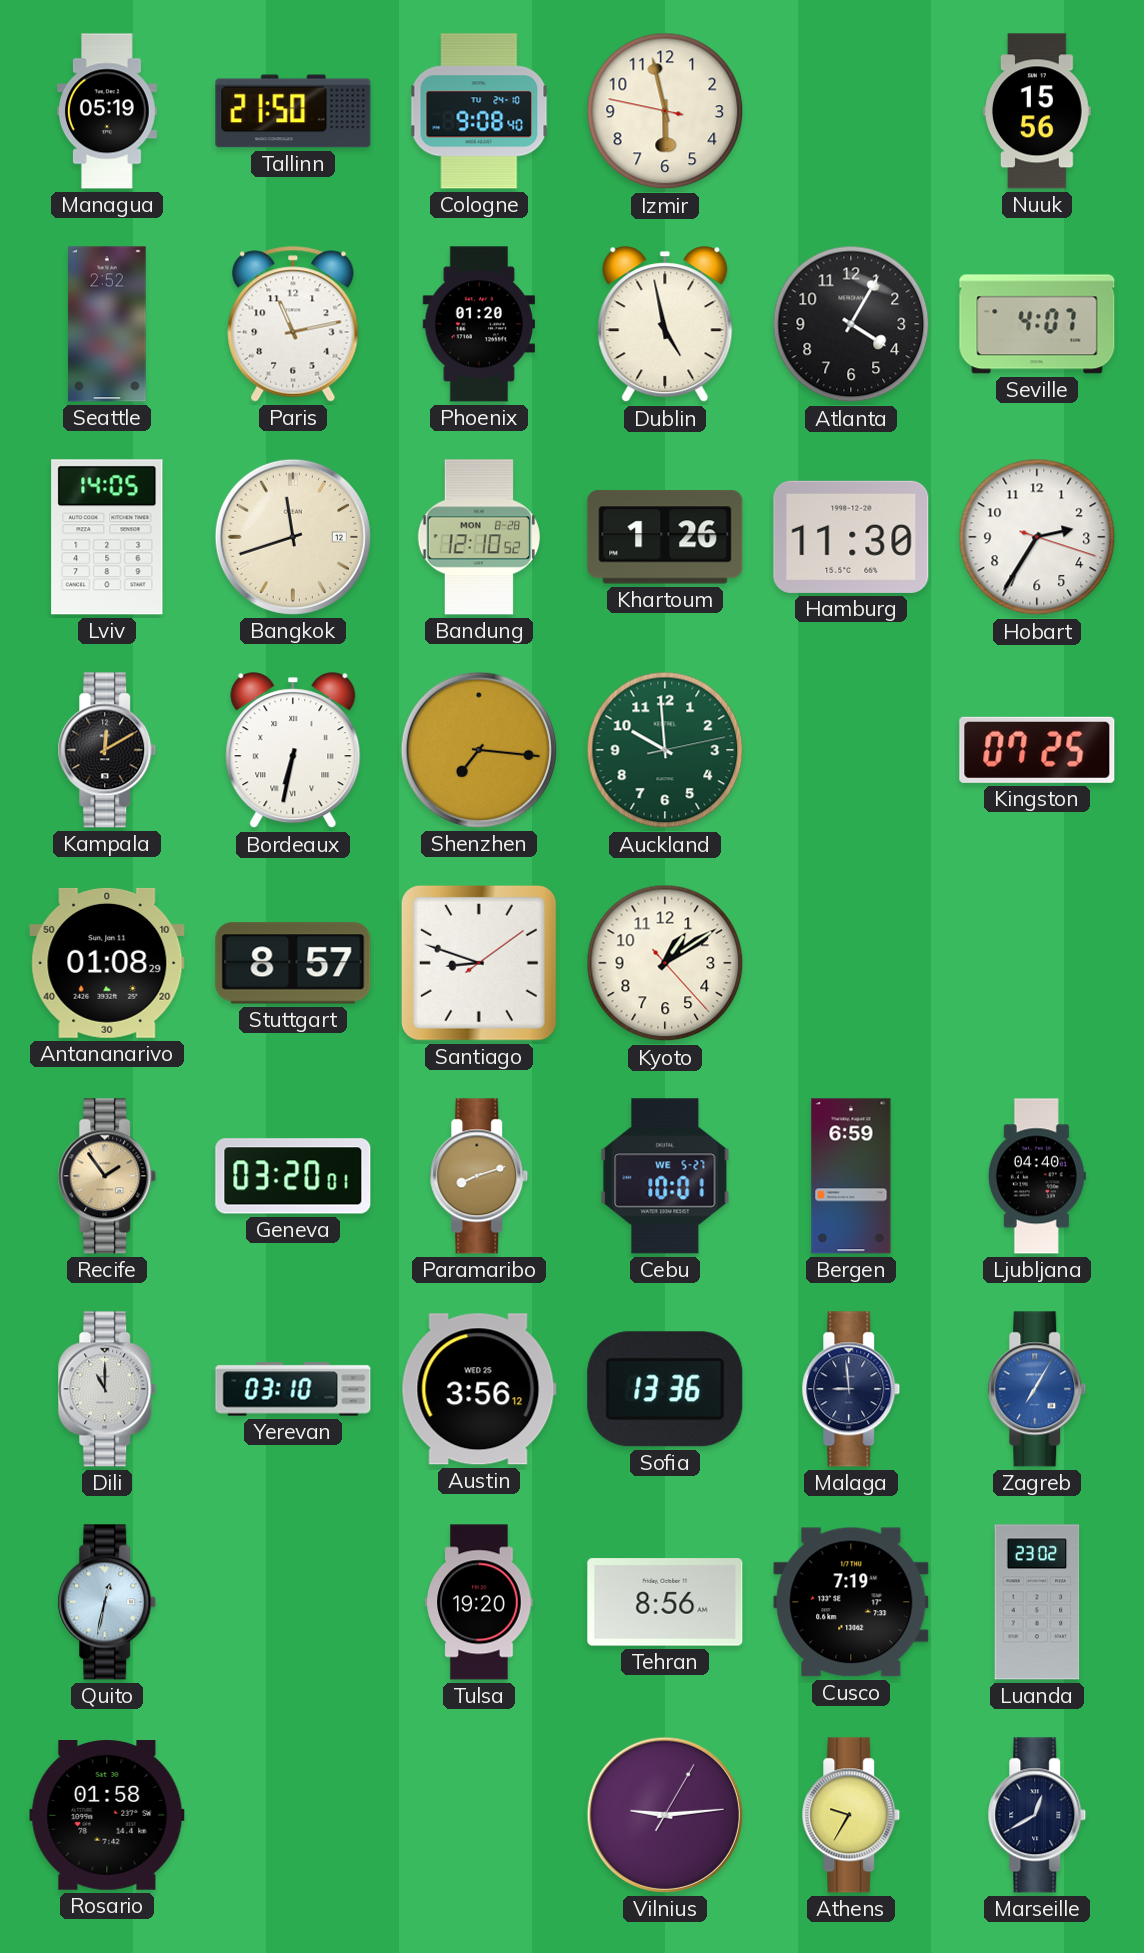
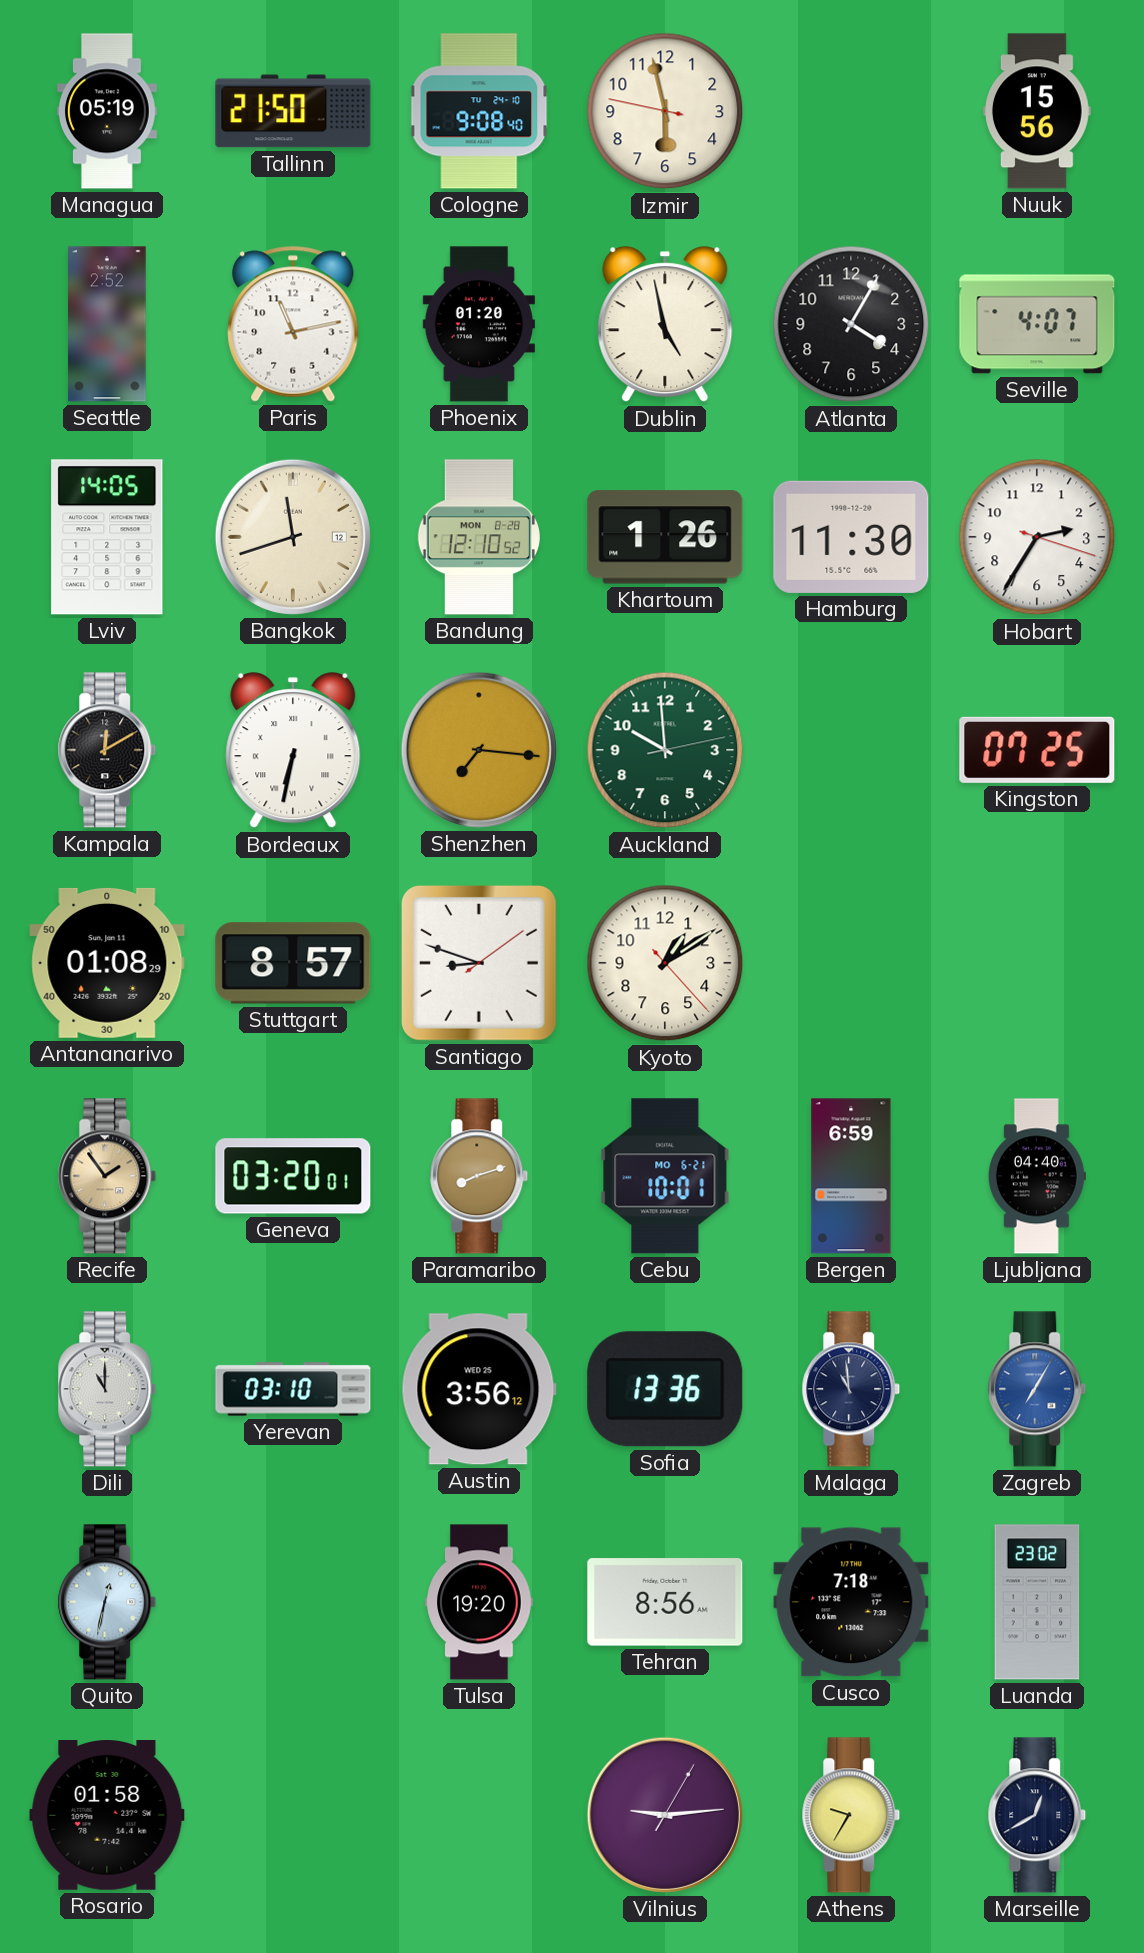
Cebu date: WE 5-27 -> MO 6-21
Malaga: 8:59 -> 10:59
Cusco: 7:19 -> 7:18
